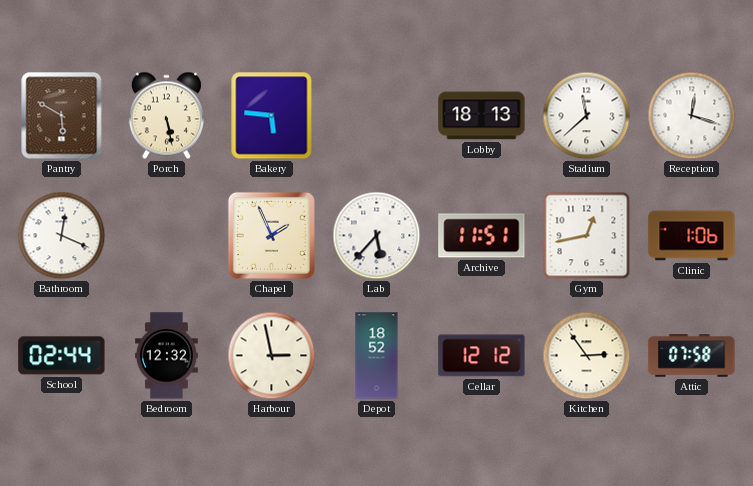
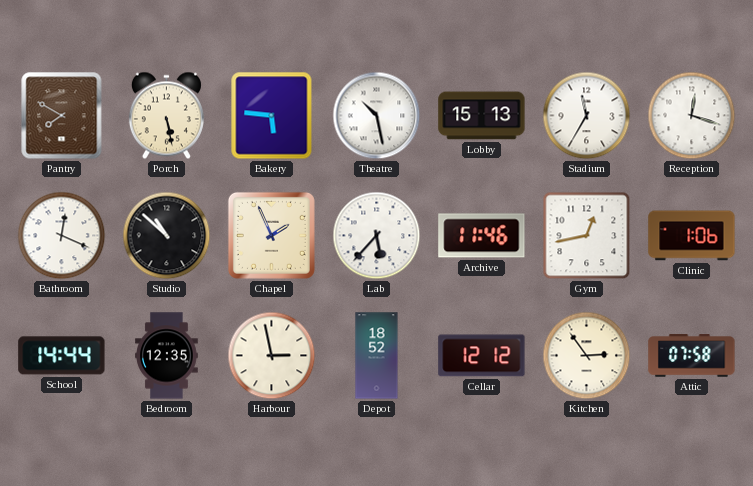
Pantry: 5:50 -> 7:50
Theatre: none -> 10:28
Lobby: 18:13 -> 15:13
Stadium: 11:38 -> 11:35
Studio: none -> 10:52
Archive: 11:51 -> 11:46
School: 02:44 -> 14:44
Bedroom: 12:32 -> 12:35
